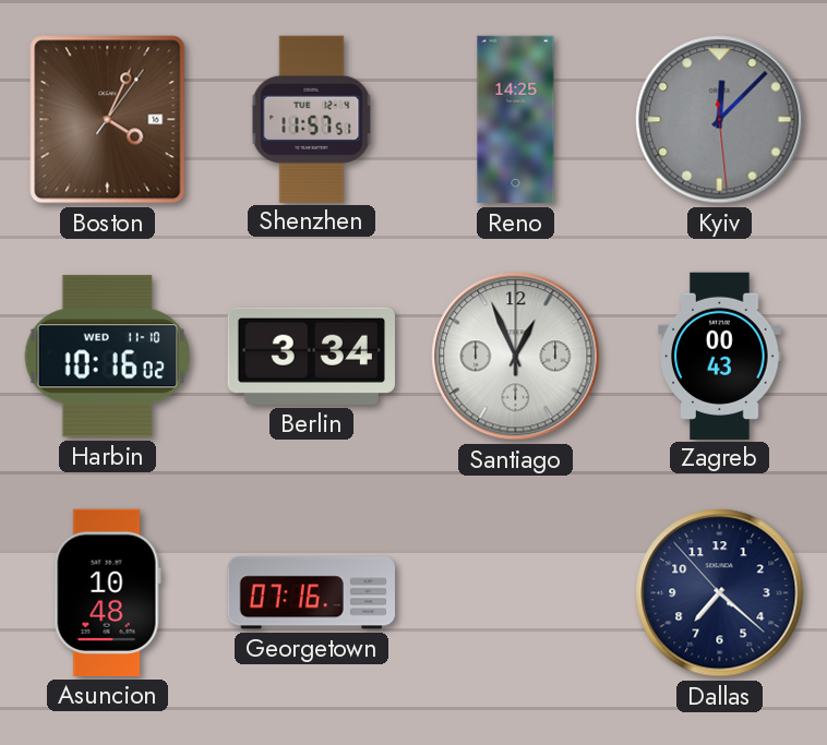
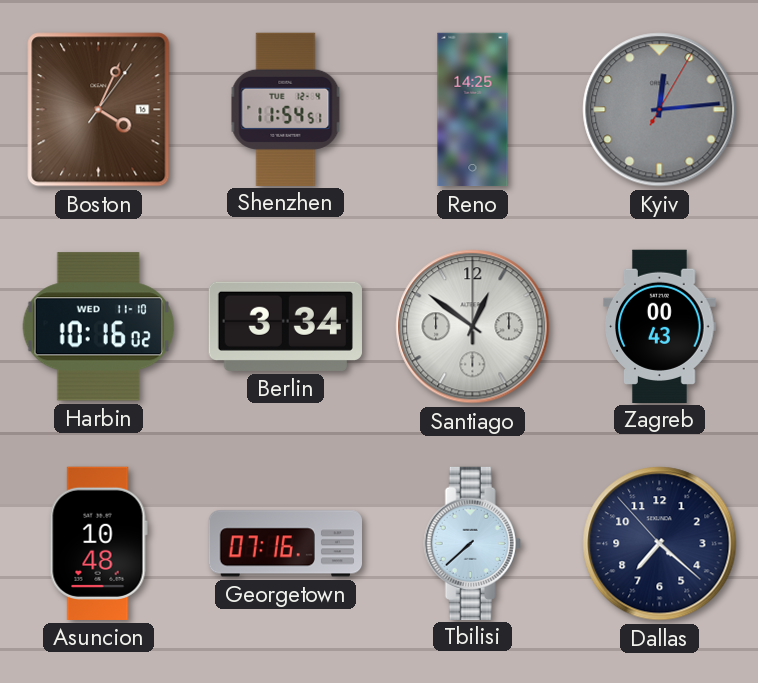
Shenzhen: 11:57 -> 11:54
Kyiv: 12:07 -> 12:14
Santiago: 12:56 -> 12:51
Tbilisi: none -> 7:38
